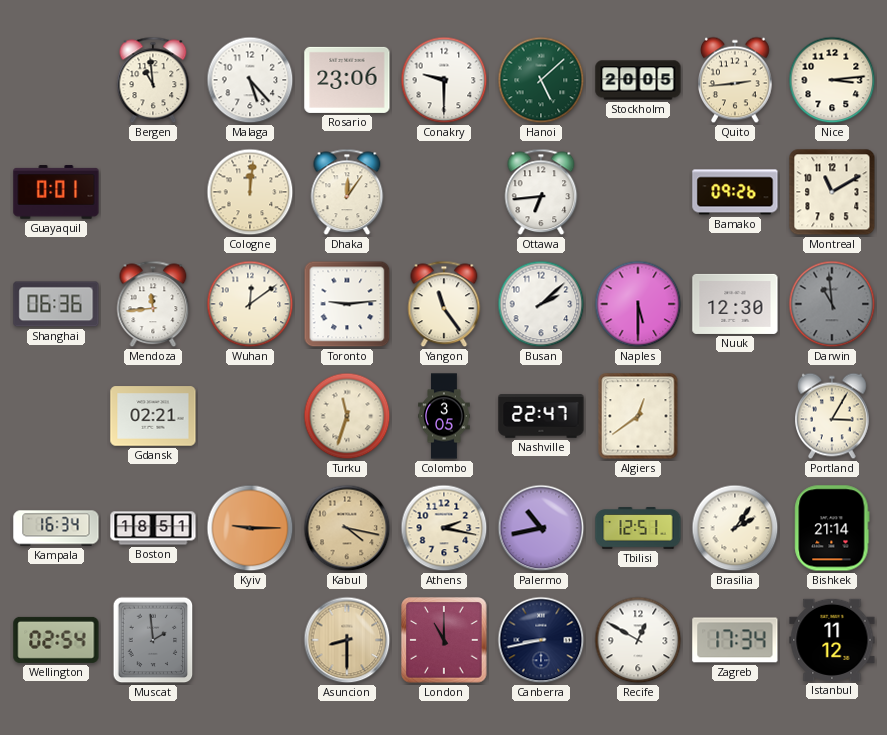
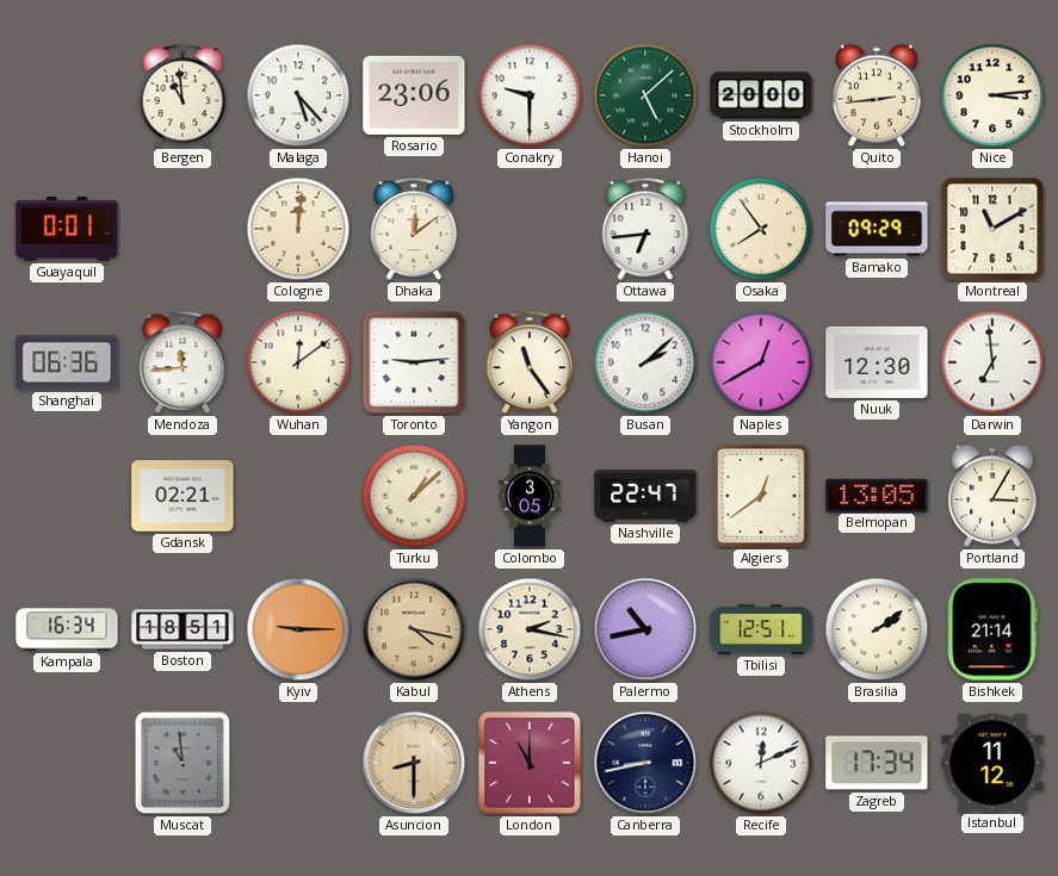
Stockholm: 20:05 -> 20:00
Dhaka: 12:06 -> 12:09
Osaka: none -> 7:54
Bamako: 09:26 -> 09:29
Naples: 5:30 -> 12:40
Darwin: 10:59 -> 6:59
Darwin dial: grey -> white
Turku: 11:33 -> 1:08
Belmopan: none -> 13:05
Brasilia: 2:06 -> 2:09
Wellington: 02:54 -> none
Muscat: 1:59 -> 10:59
Recife: 12:50 -> 12:11
